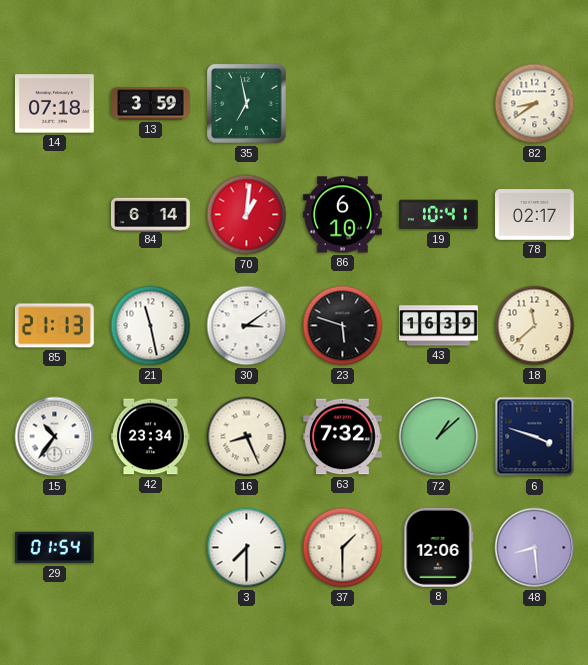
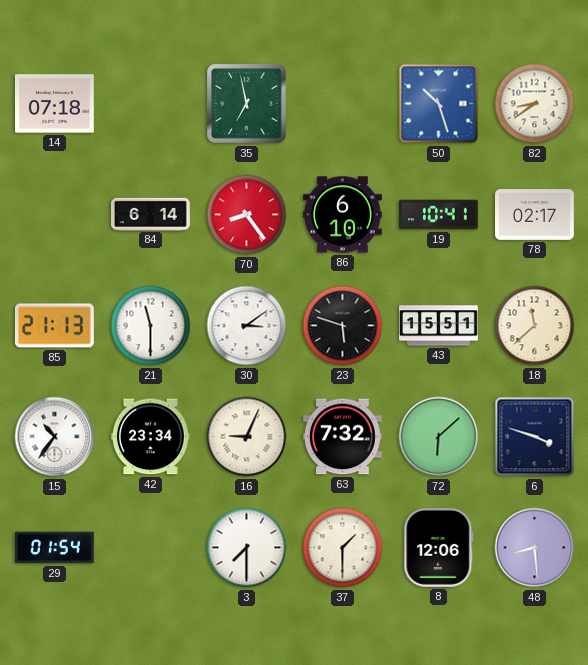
13: 3:59 -> none
50: none -> 10:27
70: 1:01 -> 8:24
21: 11:28 -> 11:30
43: 16:39 -> 15:51
16: 8:26 -> 9:04
72: 1:08 -> 6:08
